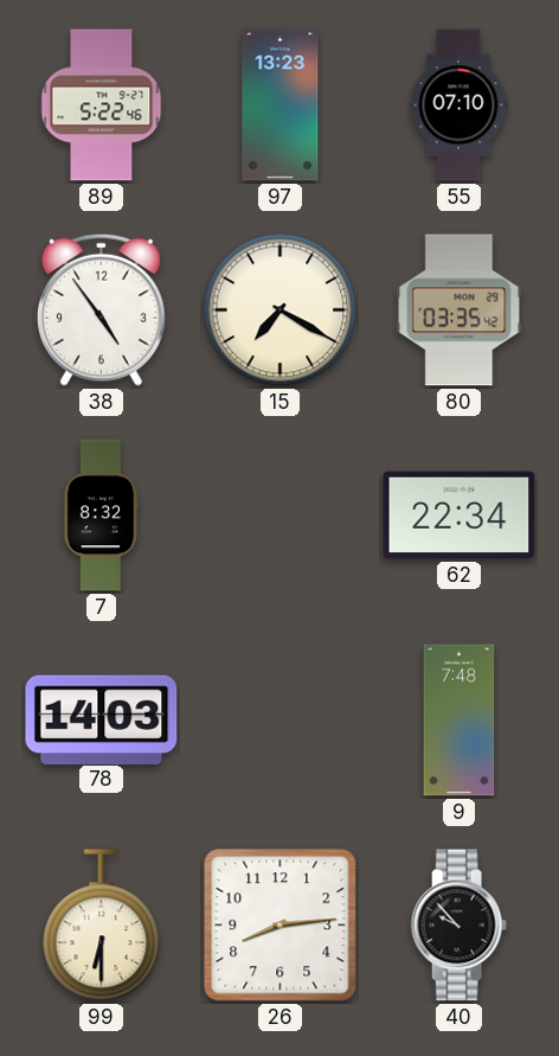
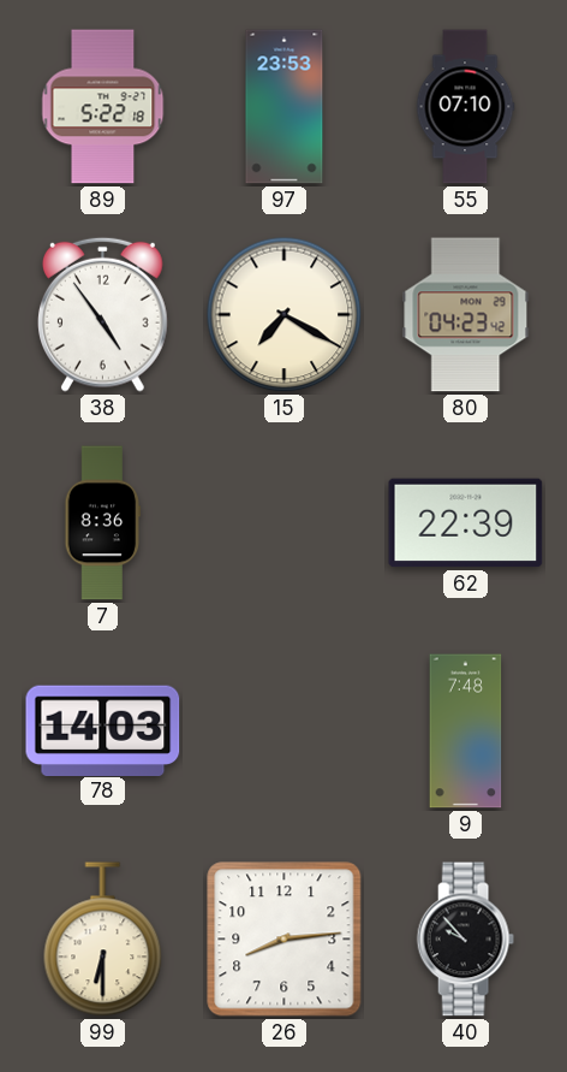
89: 5:22:46 -> 5:22:18
97: 13:23 -> 23:53
80: 03:35 -> 04:23
7: 8:32 -> 8:36
62: 22:34 -> 22:39
